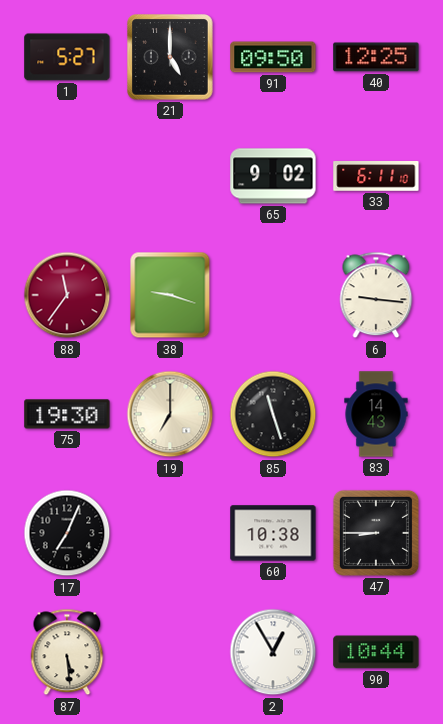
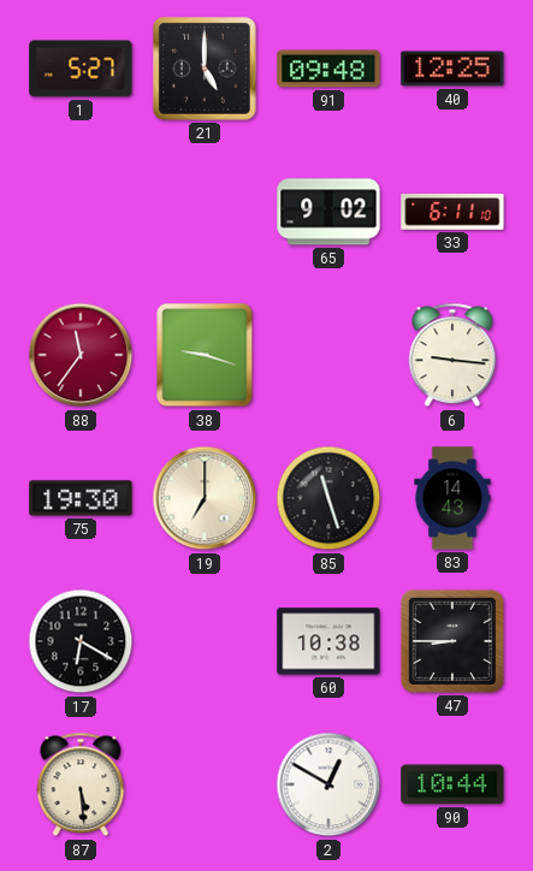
91: 09:50 -> 09:48
17: 7:04 -> 6:20
2: 12:55 -> 12:50
